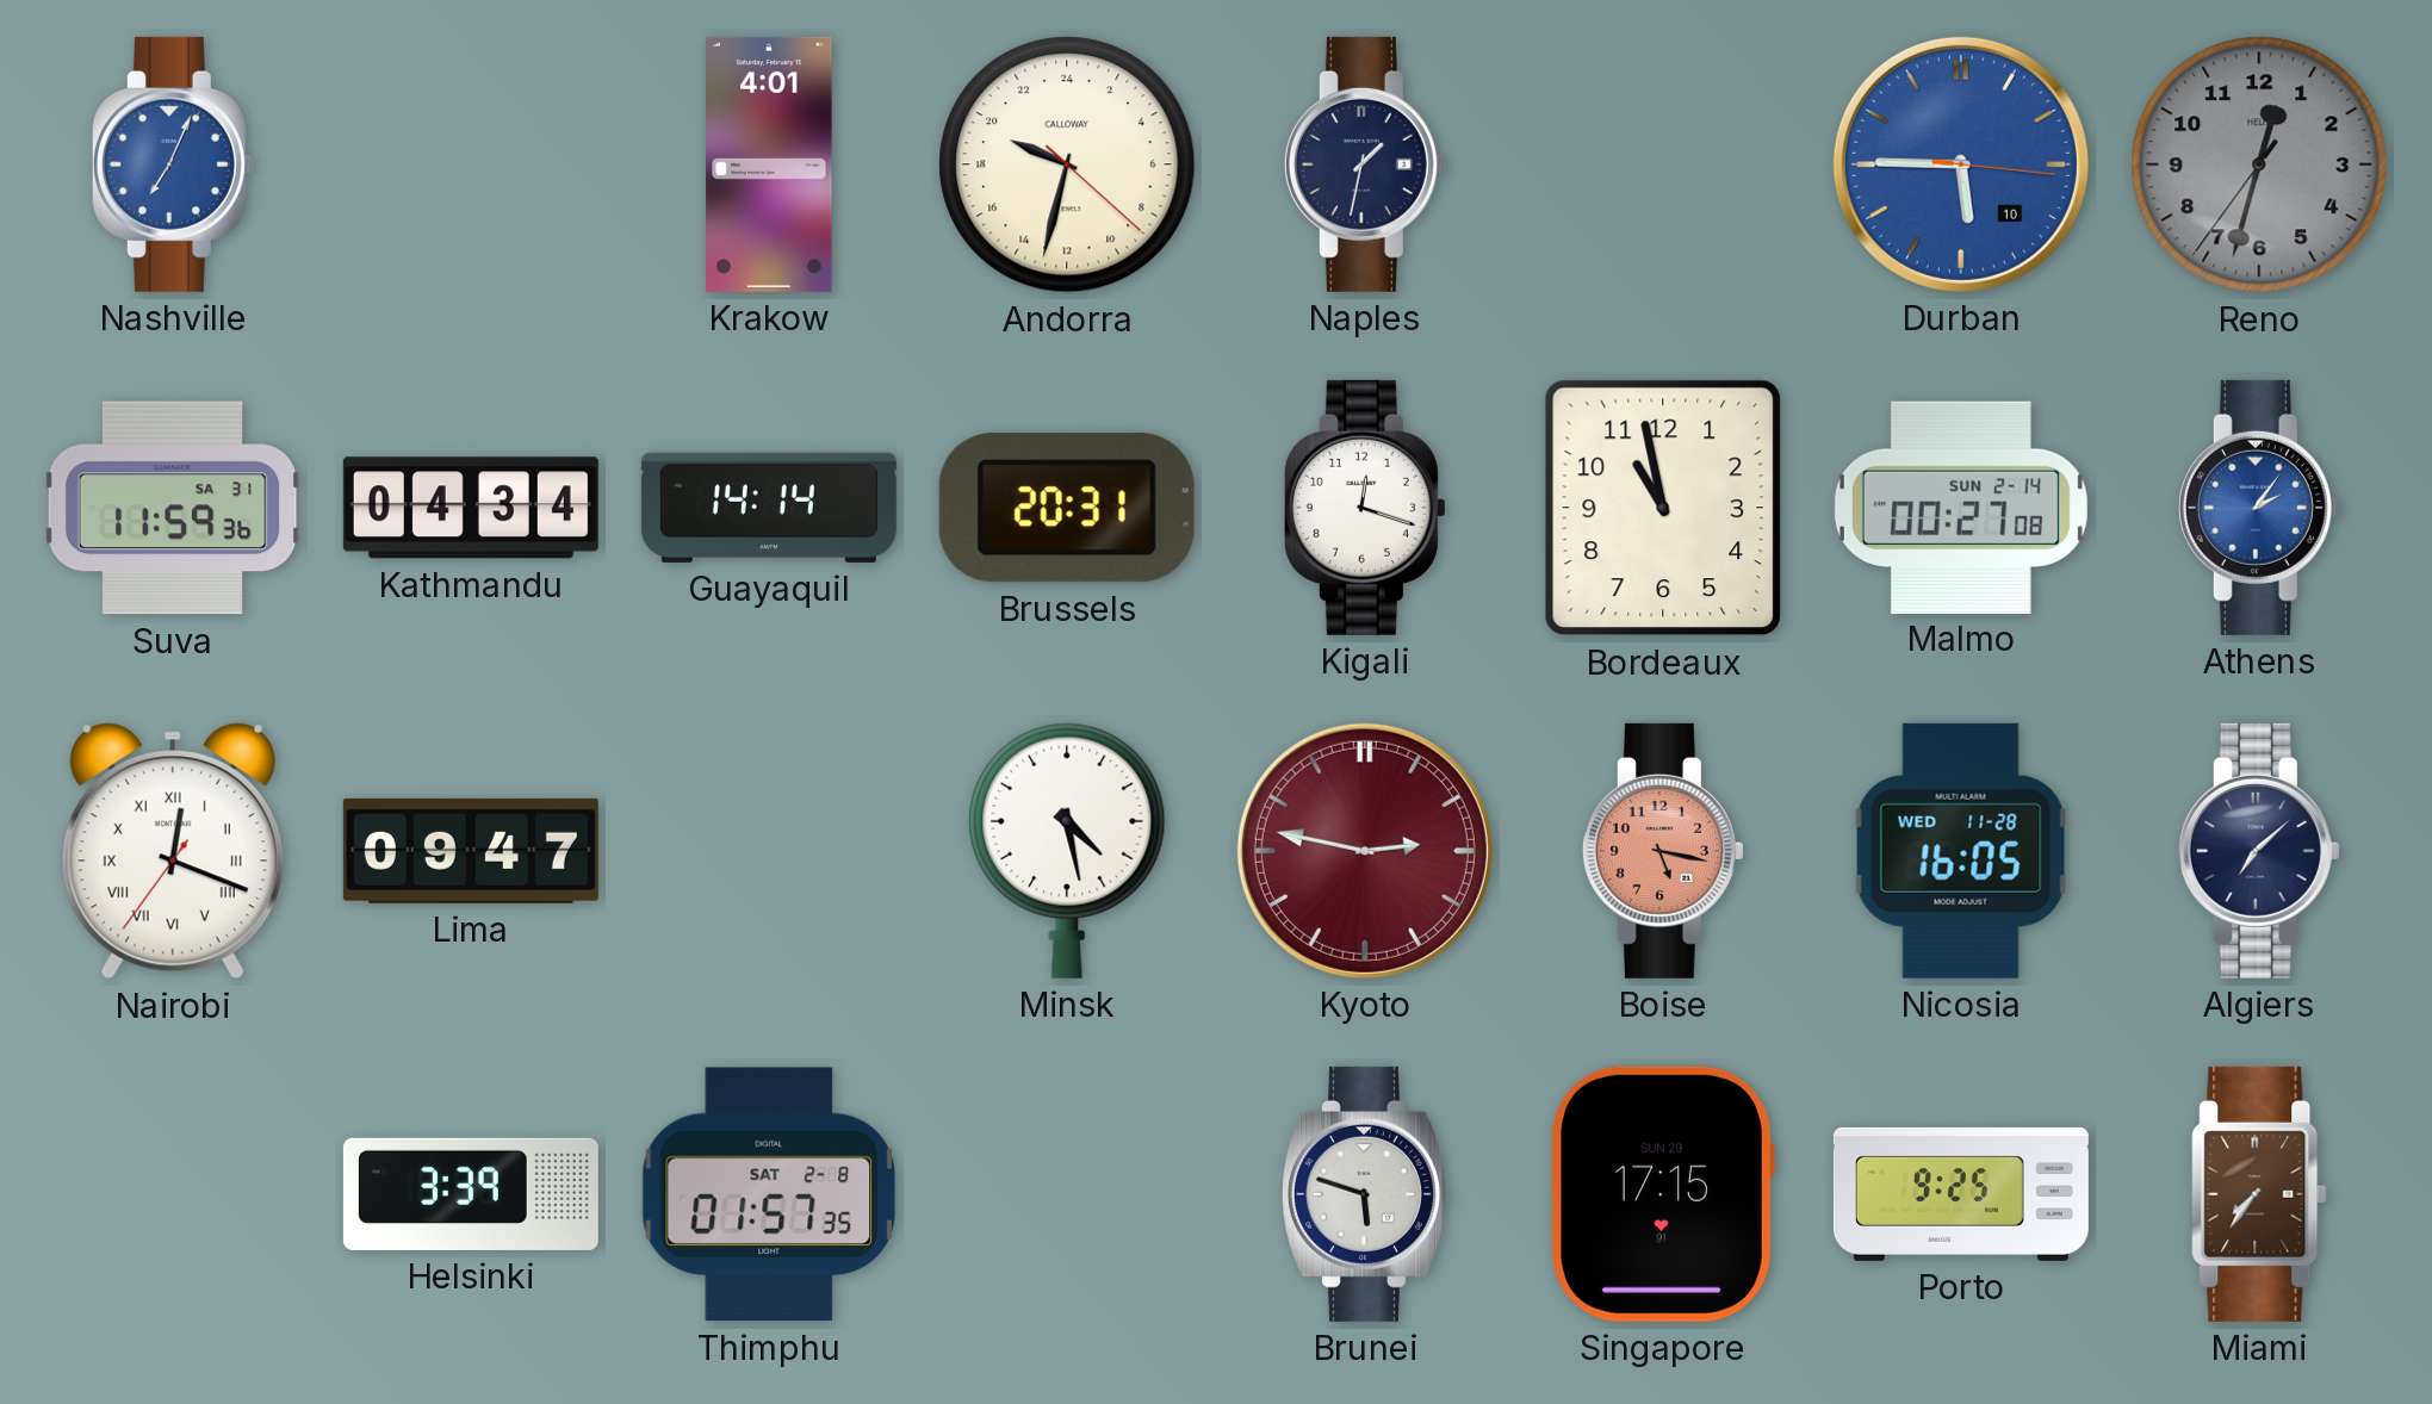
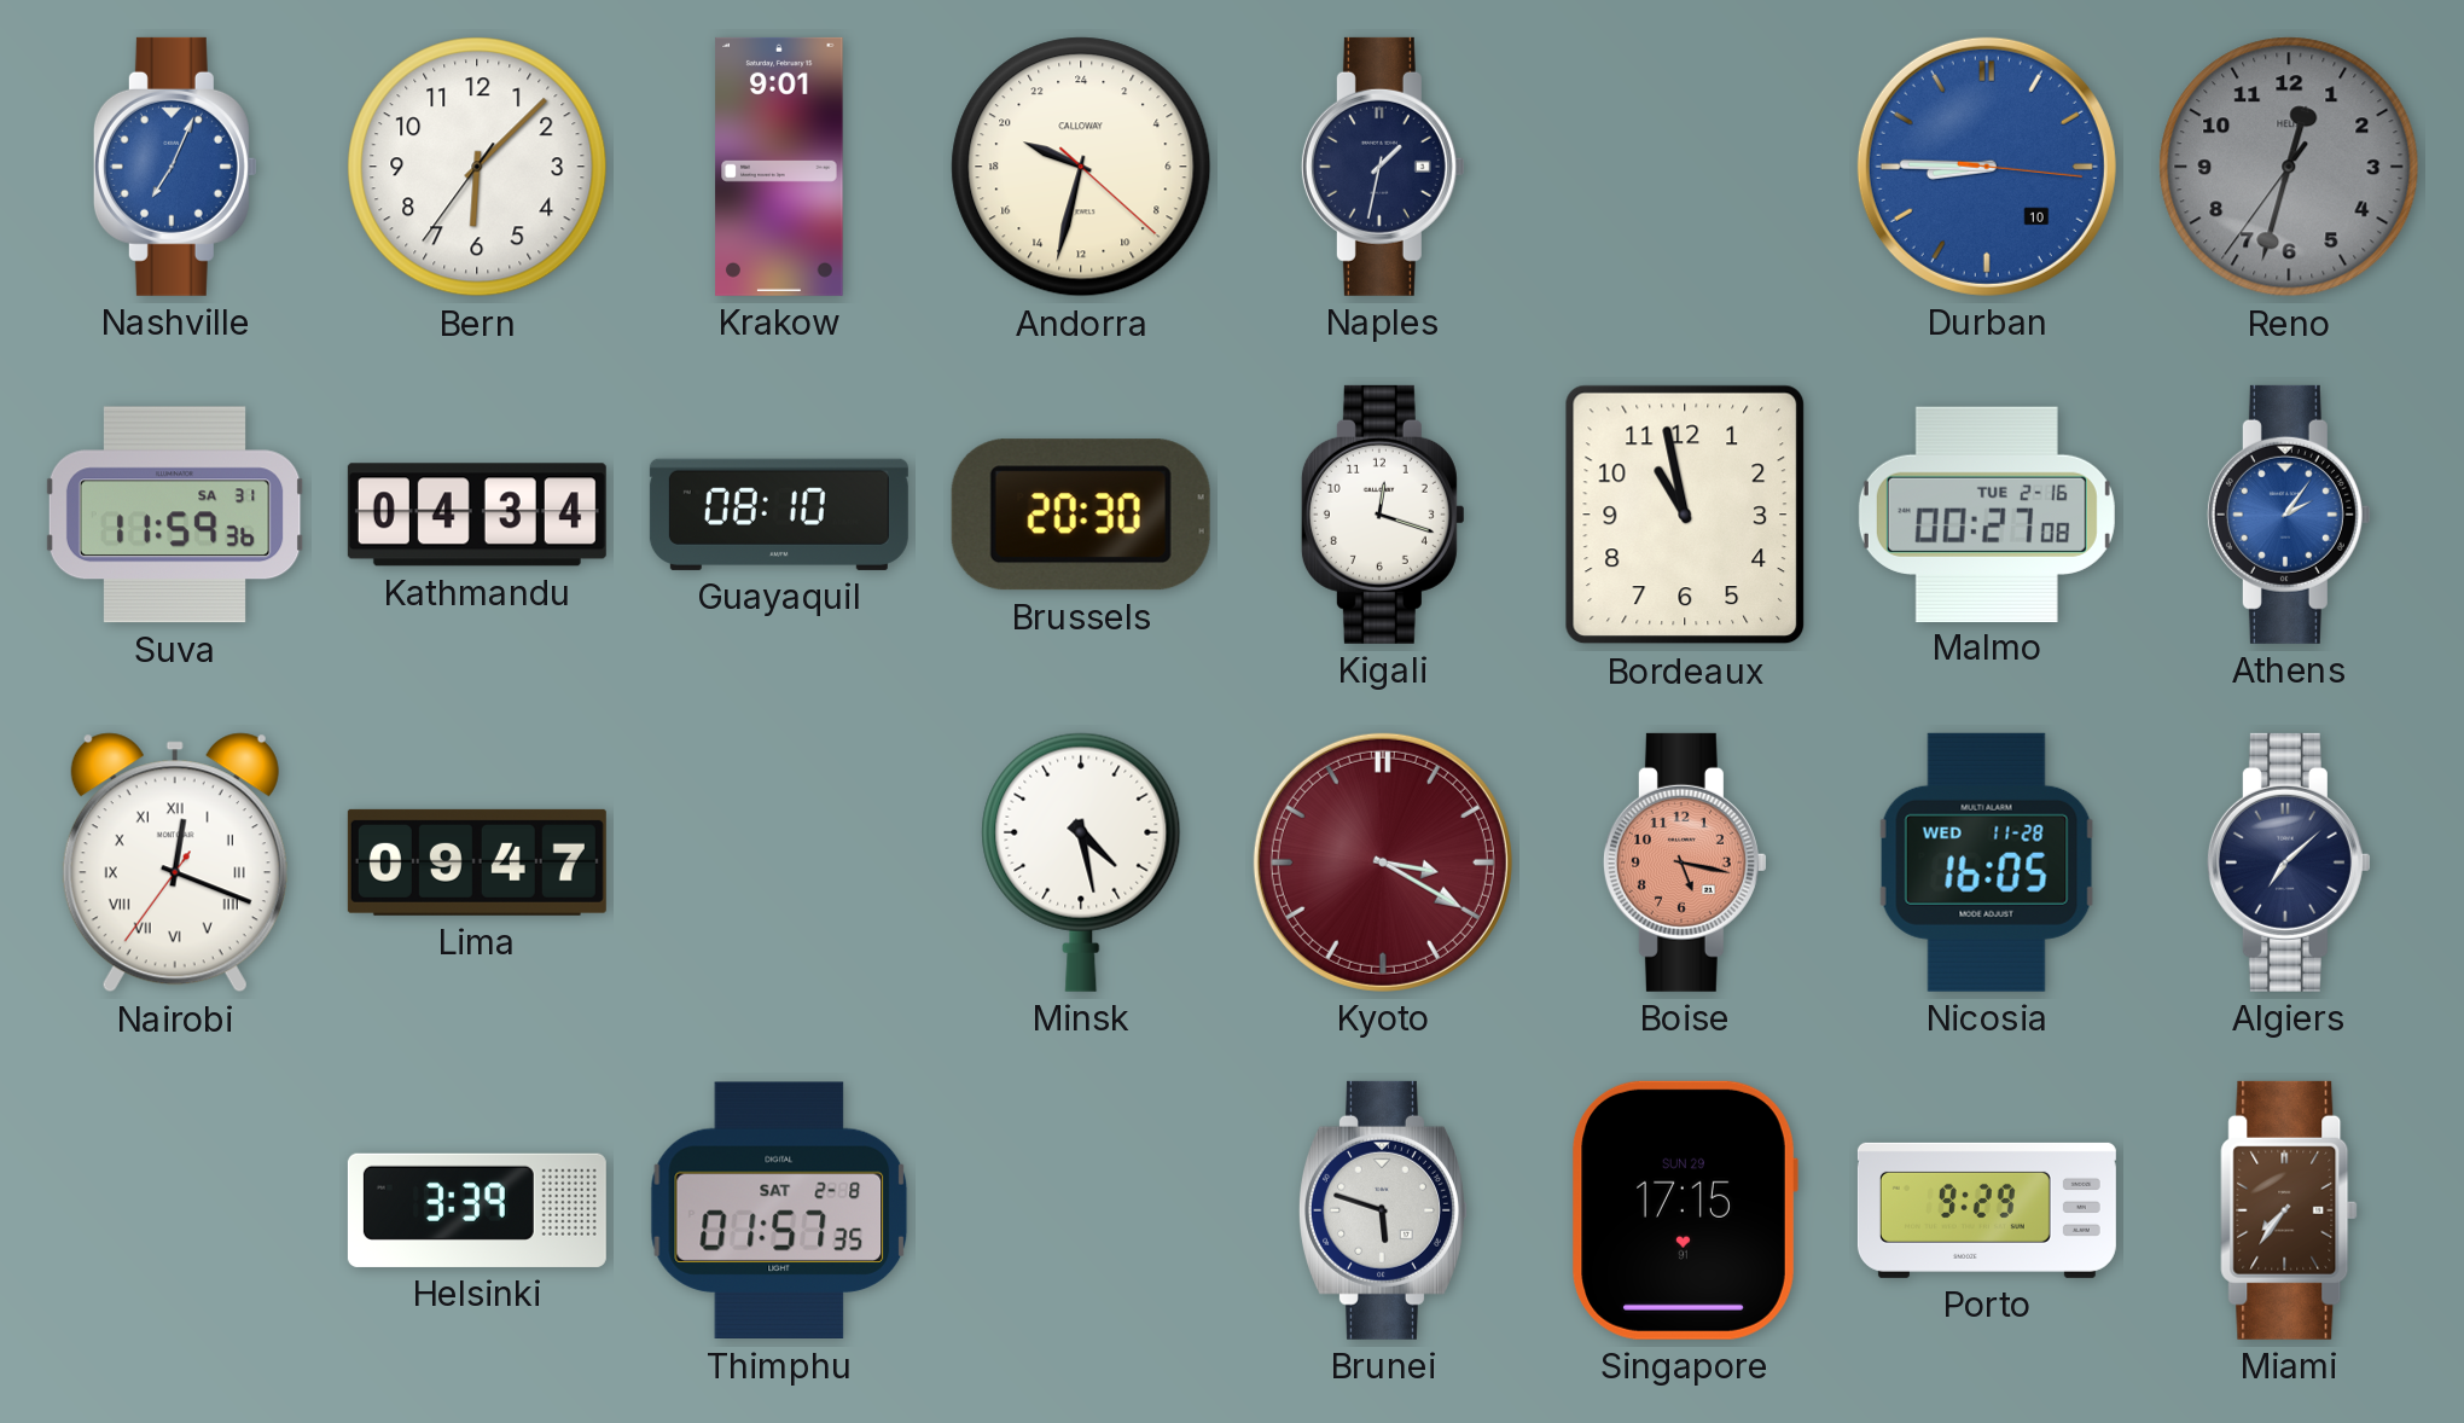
Bern: none -> 6:07
Krakow: 4:01 -> 9:01
Durban: 5:45 -> 8:45
Guayaquil: 14:14 -> 08:10
Brussels: 20:31 -> 20:30
Malmo date: SUN 2-14 -> TUE 2-16
Kyoto: 2:47 -> 3:20
Porto: 9:25 -> 9:29
